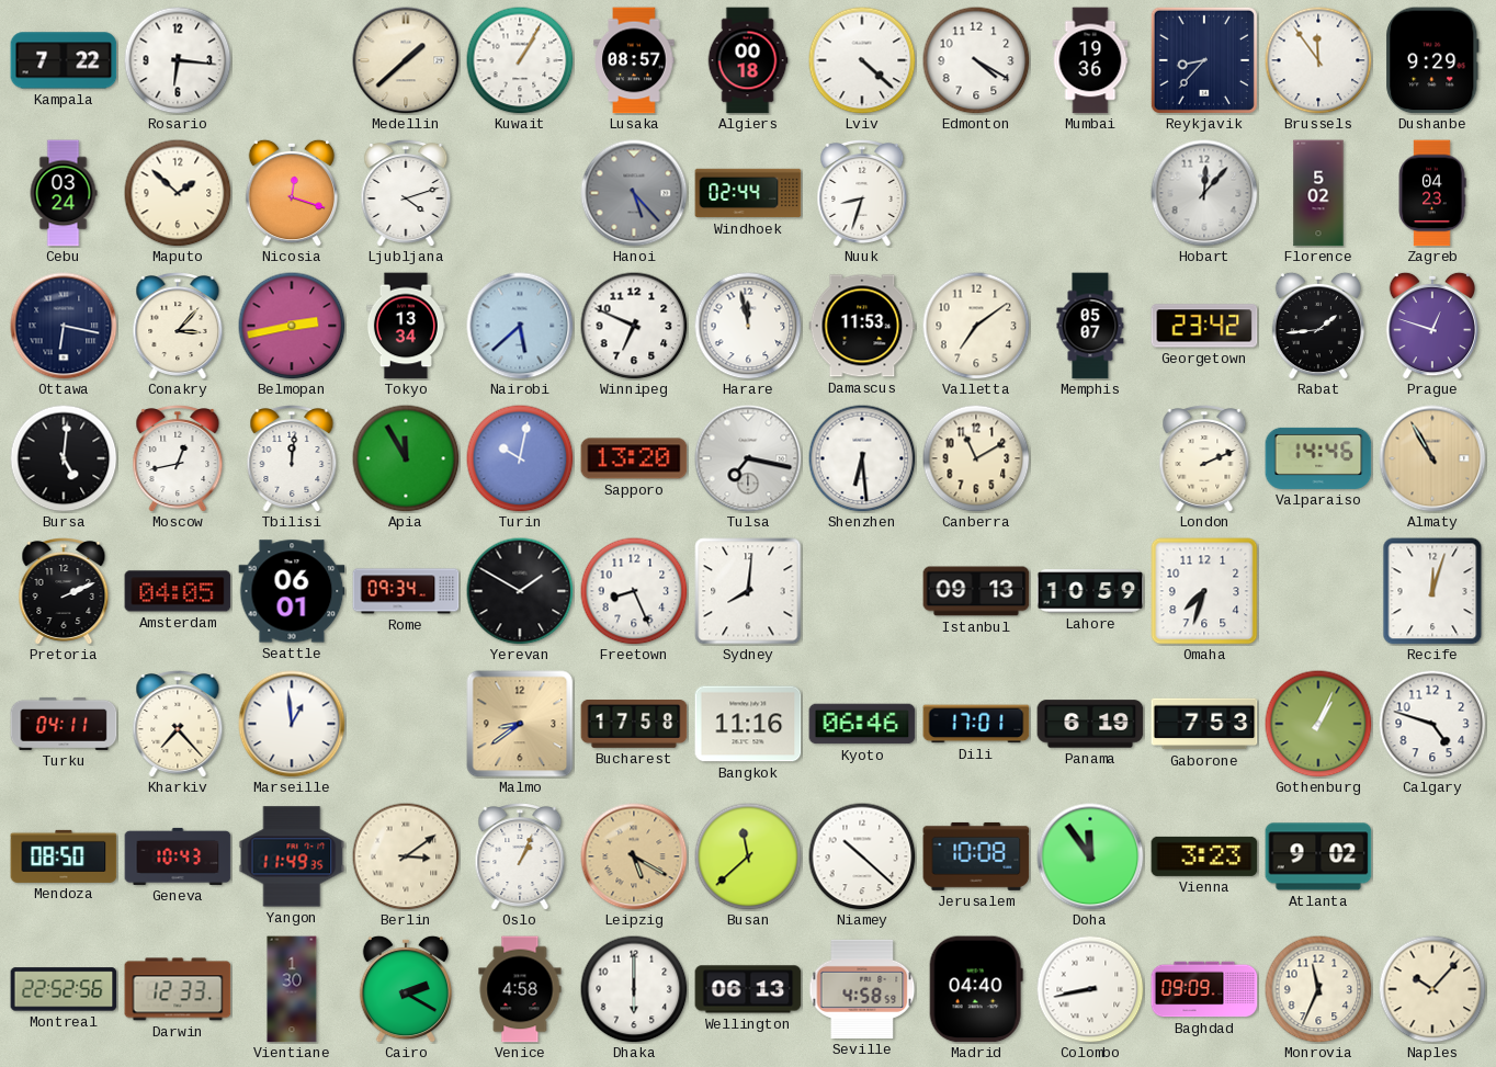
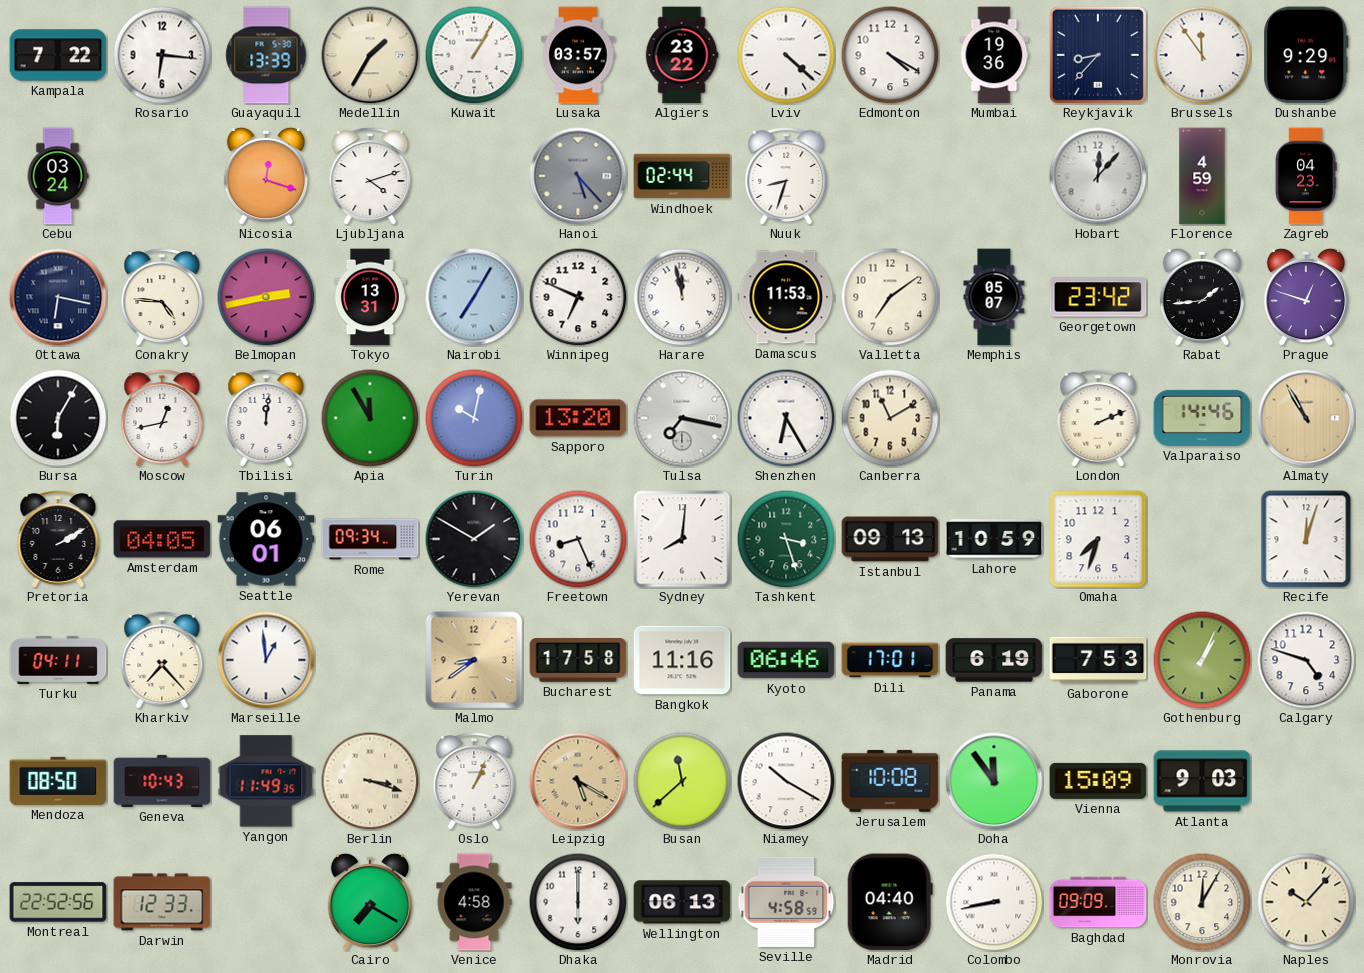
Guayaquil: none -> 13:39
Medellin: 1:38 -> 1:35
Lusaka: 08:57 -> 03:57
Algiers: 00:18 -> 23:22
Maputo: 1:52 -> none
Florence: 5:02 -> 4:59
Conakry: 3:07 -> 4:46
Tokyo: 13:34 -> 13:31
Nairobi: 5:38 -> 7:05
Bursa: 5:01 -> 6:05
Shenzhen: 6:29 -> 6:25
Pretoria: 2:11 -> 2:10
Tashkent: none -> 3:27
Berlin: 3:09 -> 3:18
Niamey: 10:22 -> 10:20
Vienna: 3:23 -> 15:09
Atlanta: 9:02 -> 9:03
Vientiane: 1:30 -> none
Cairo: 2:20 -> 7:20
Monrovia: 11:34 -> 12:05
